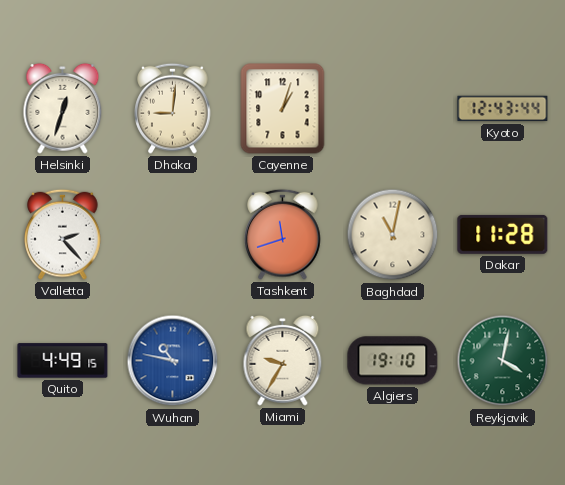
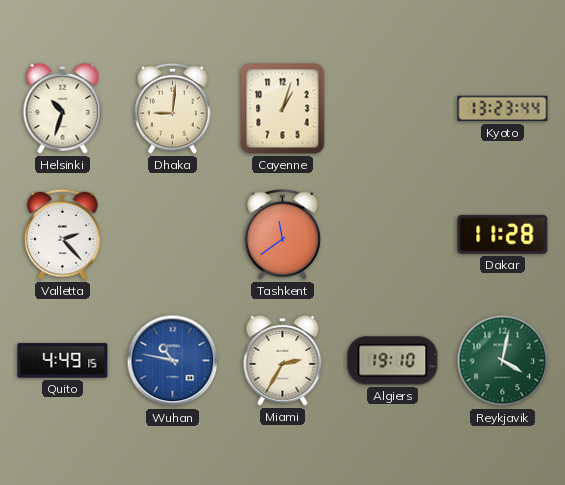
Helsinki: 12:33 -> 10:33
Kyoto: 12:43 -> 13:23
Tashkent: 11:42 -> 11:39
Baghdad: 11:02 -> none
Miami: 9:35 -> 2:35
